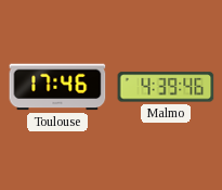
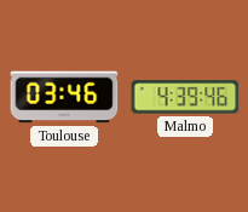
Toulouse: 17:46 -> 03:46
